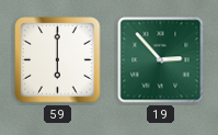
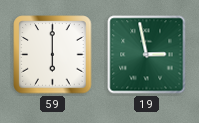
19: 2:53 -> 2:58
